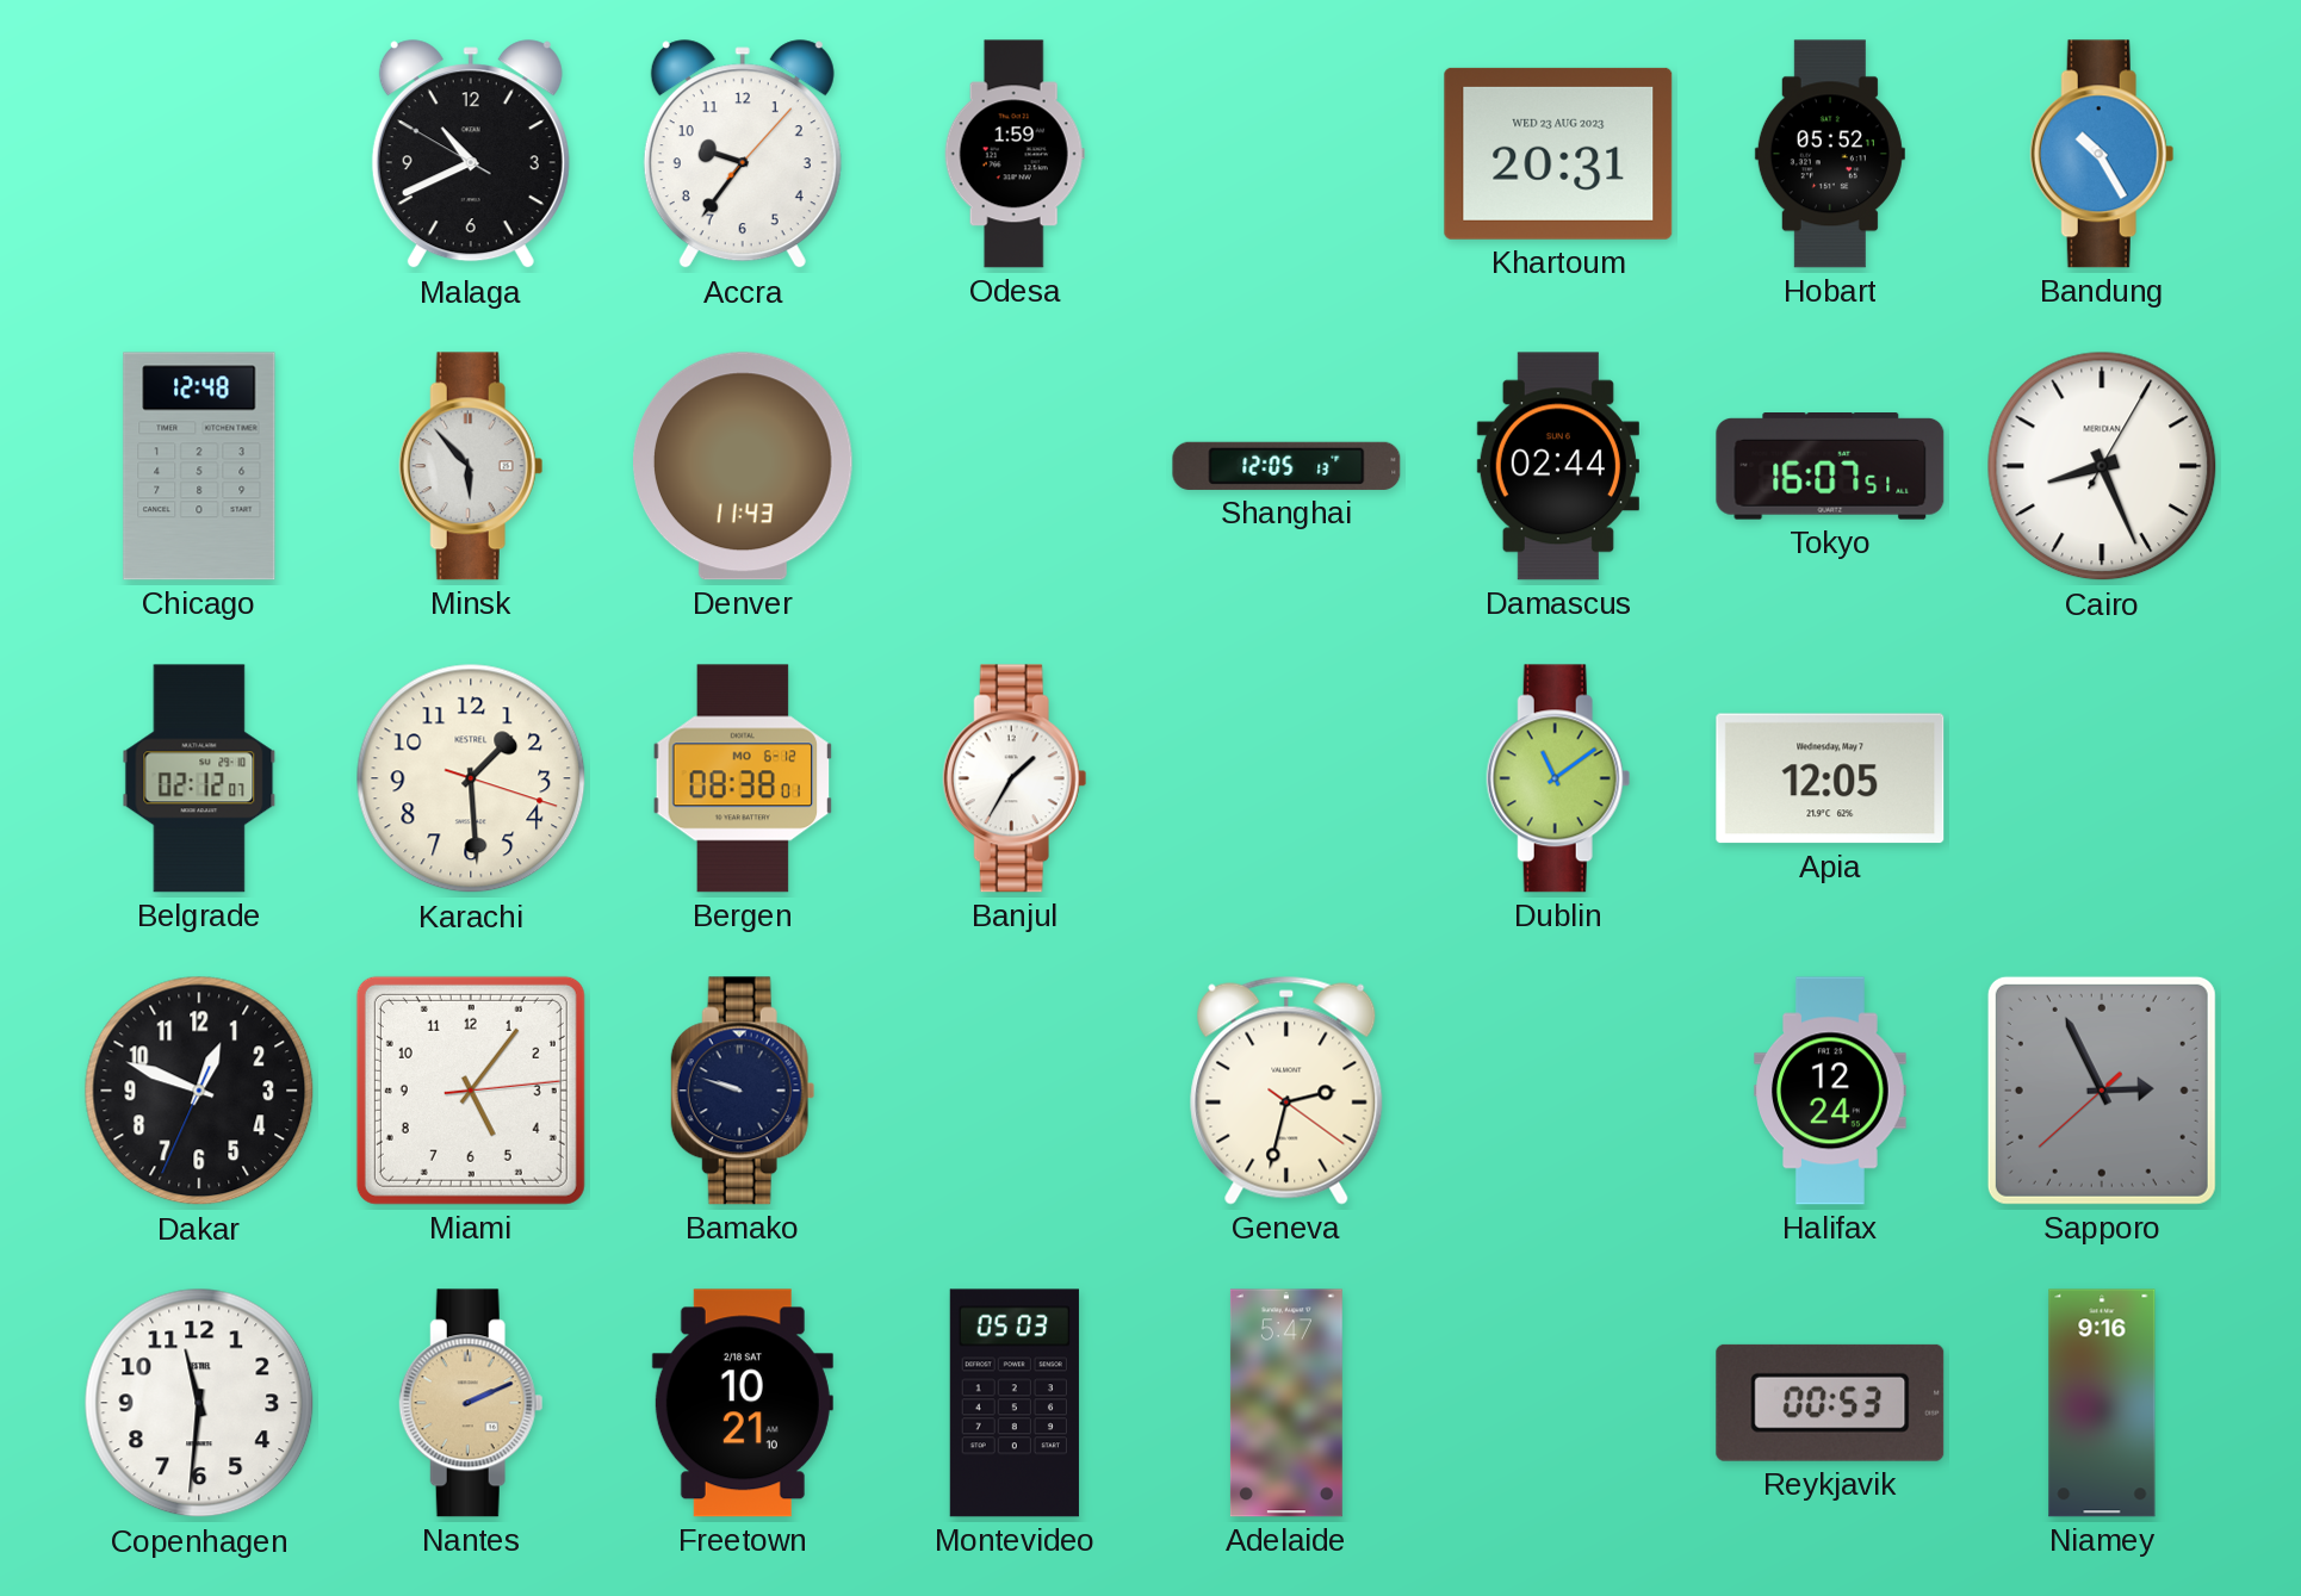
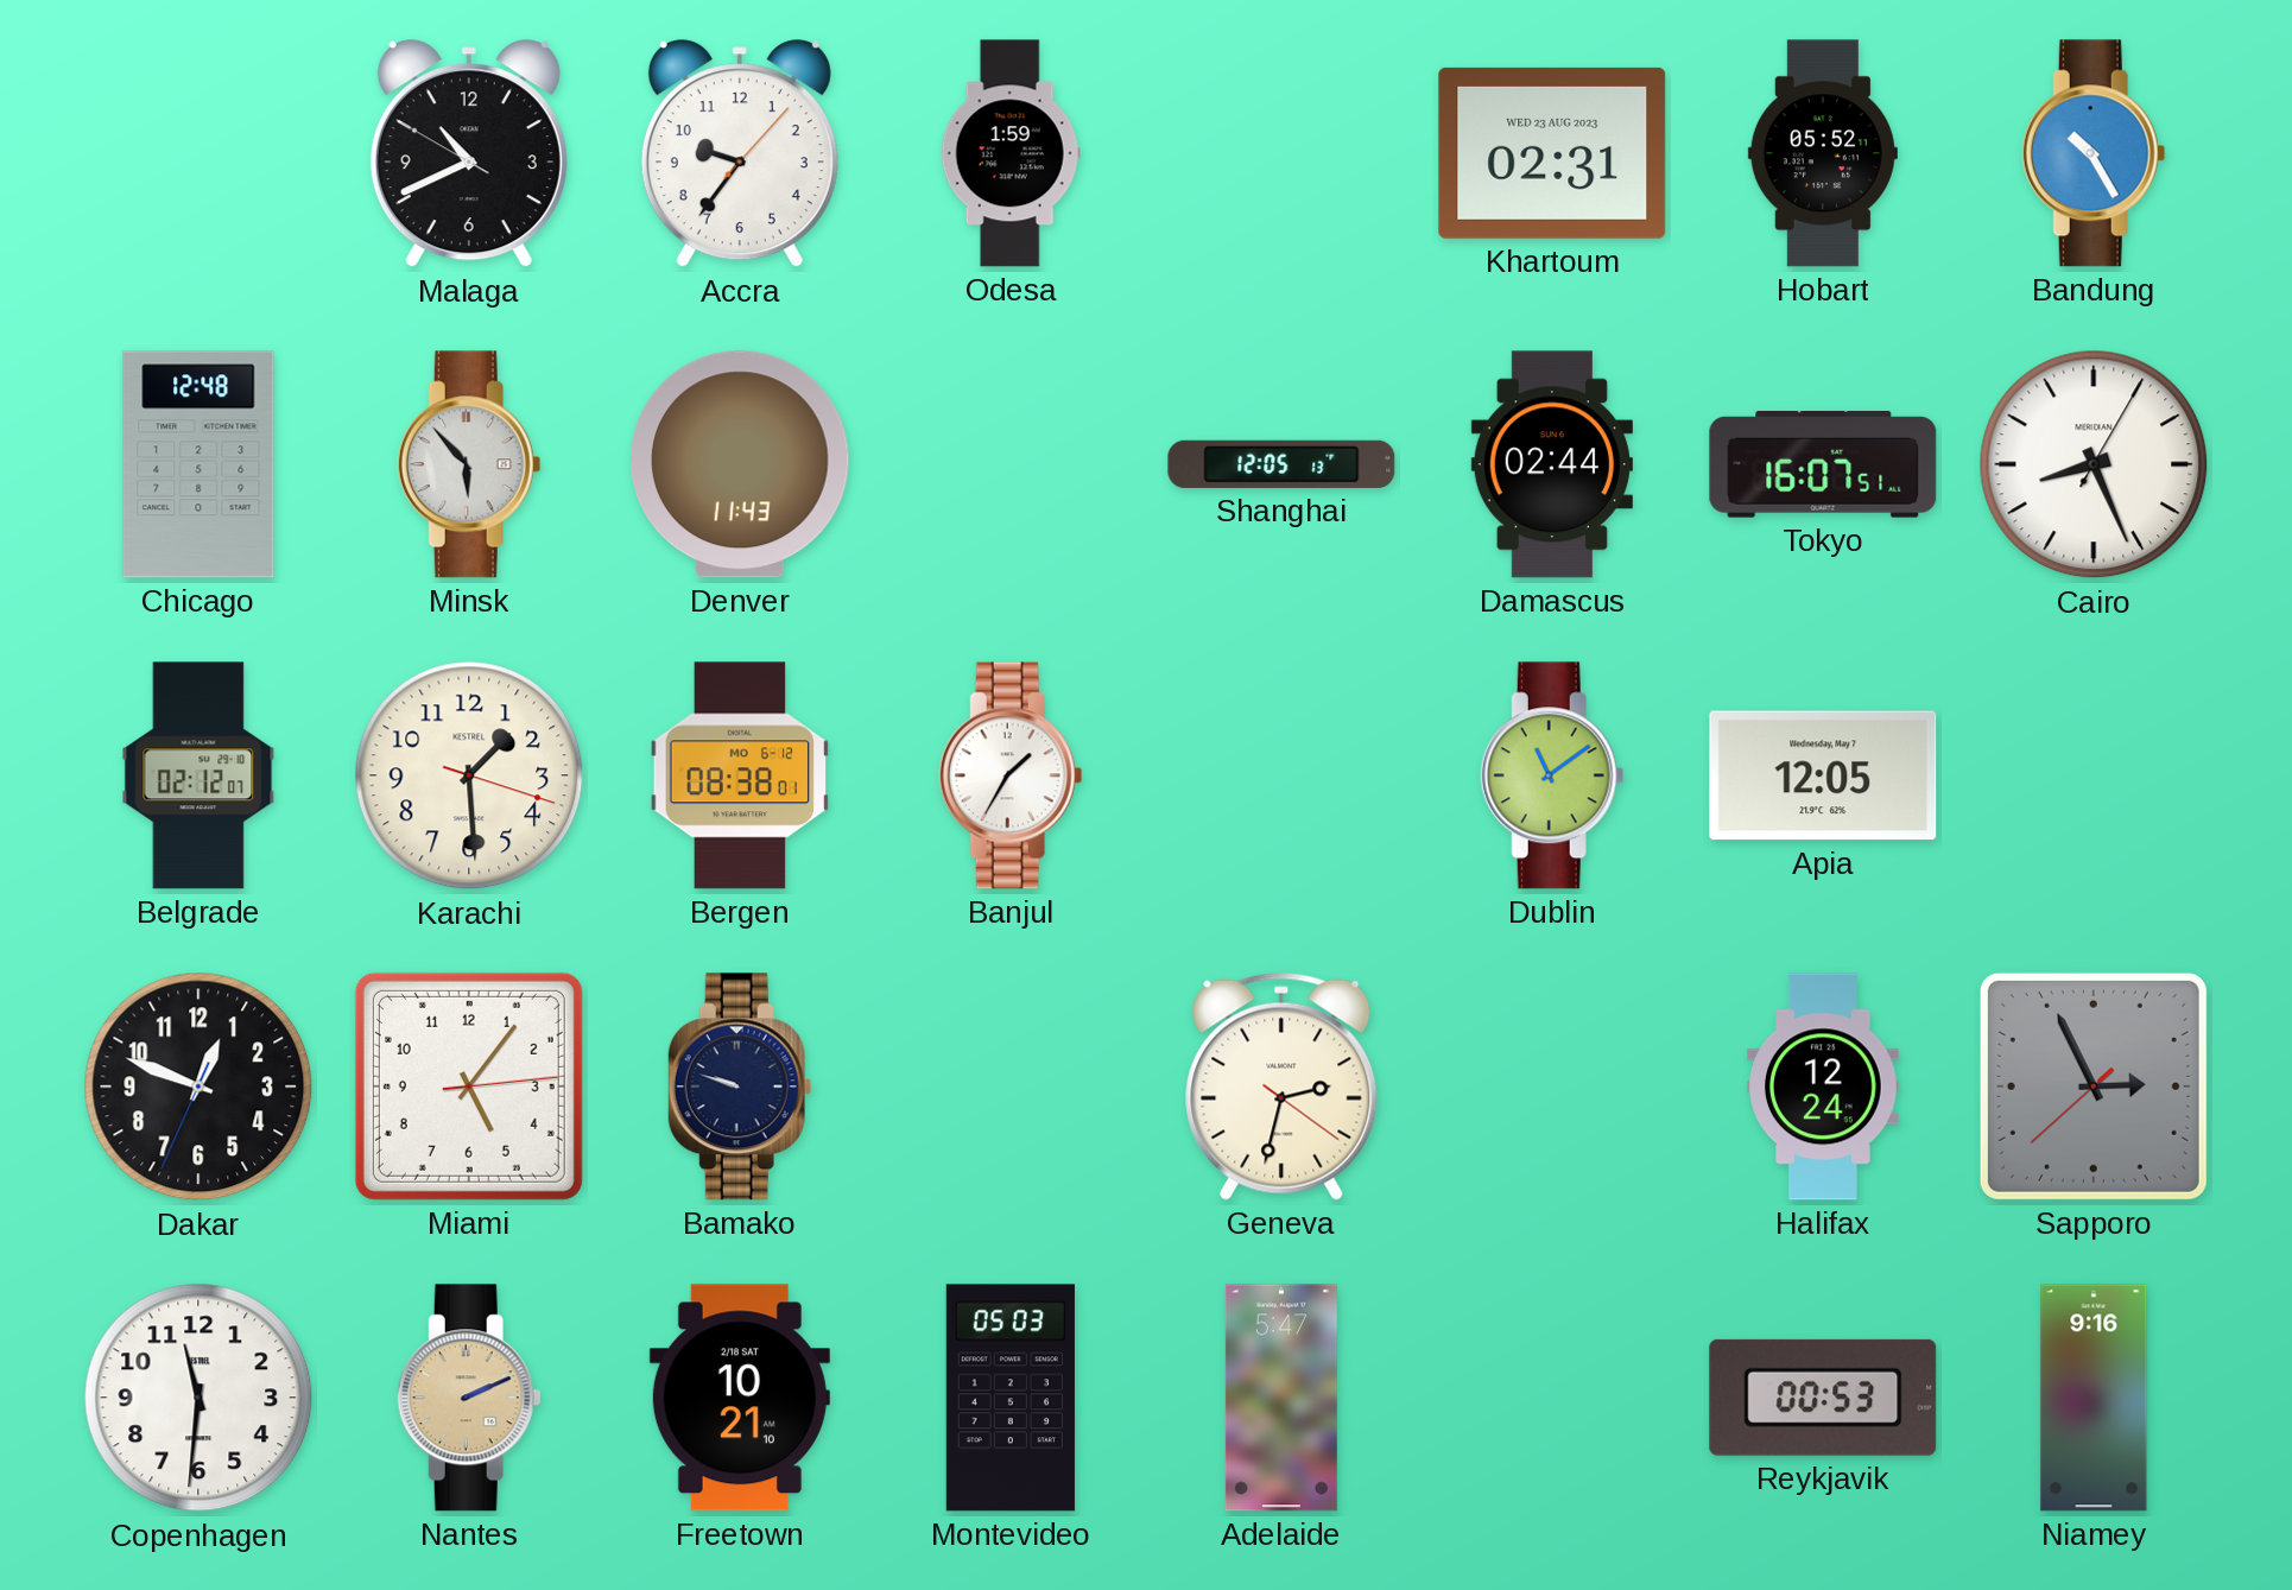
Khartoum: 20:31 -> 02:31
